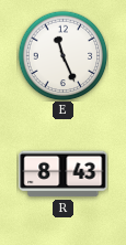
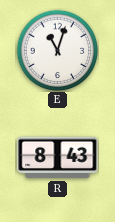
E: 11:26 -> 11:03
